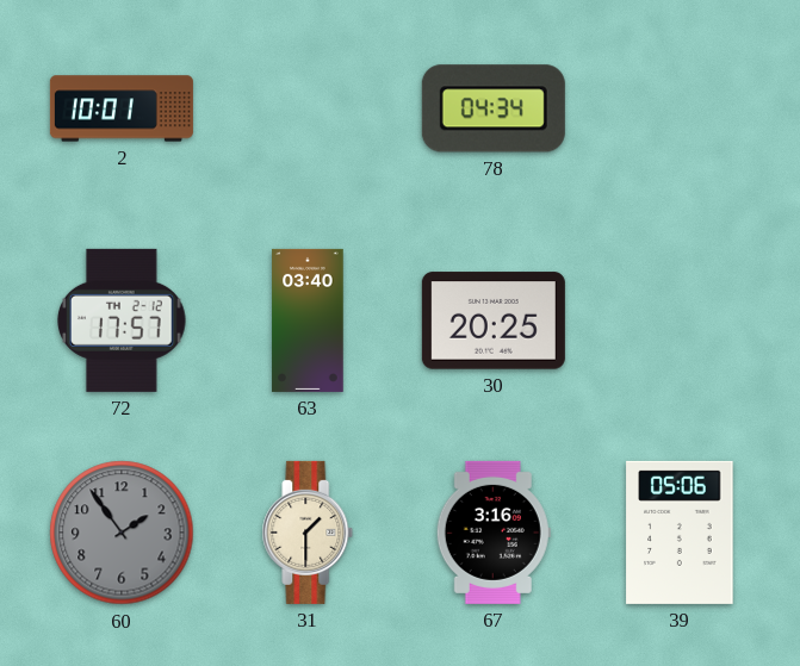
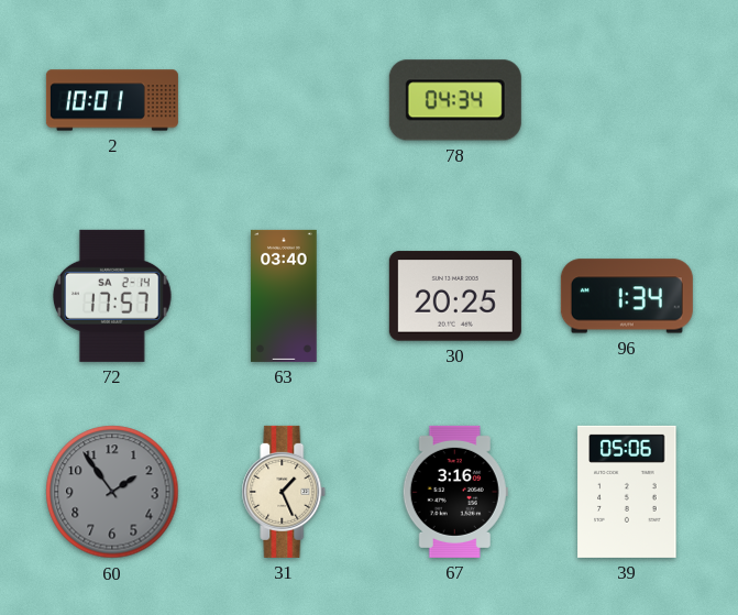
72 date: TH 2-12 -> SA 2-14
96: none -> 1:34
31: 1:30 -> 1:26
